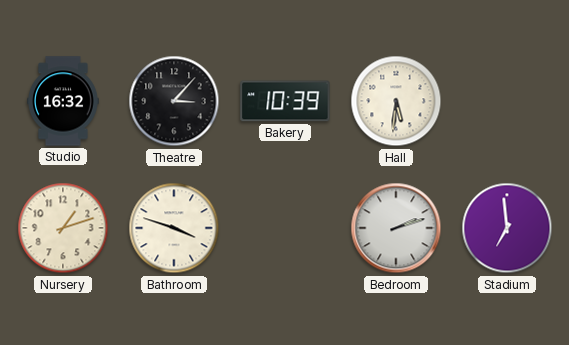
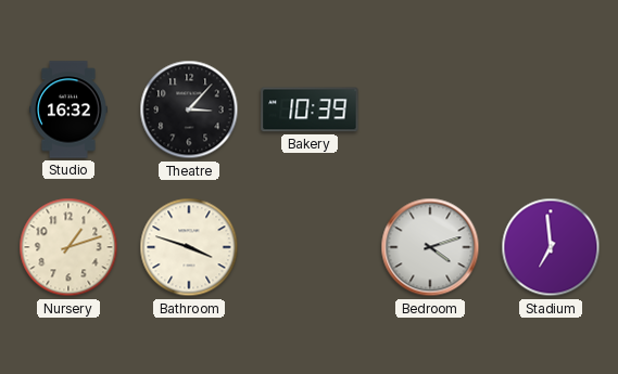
Hall: 5:31 -> none
Bedroom: 2:12 -> 4:12
